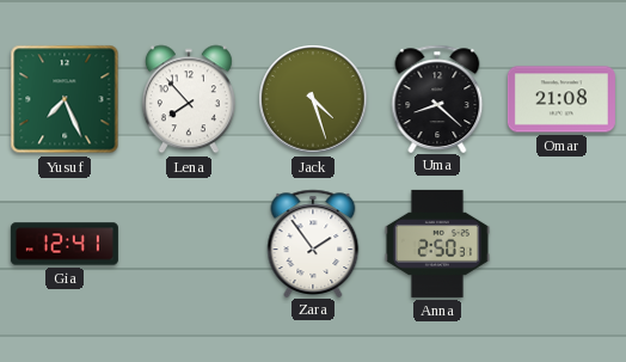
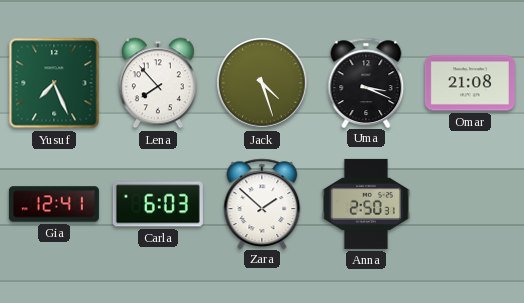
Uma: 8:22 -> 3:19
Carla: none -> 6:03
Zara: 1:54 -> 1:52
